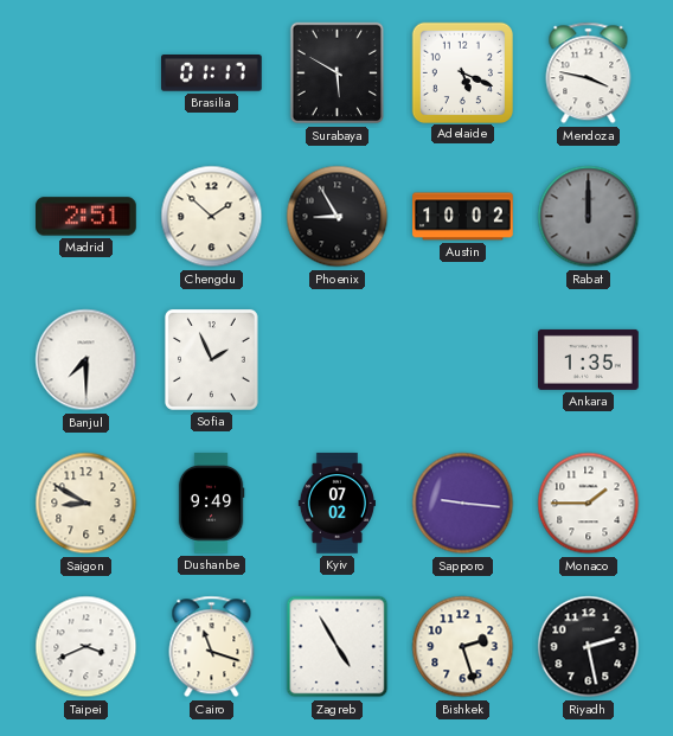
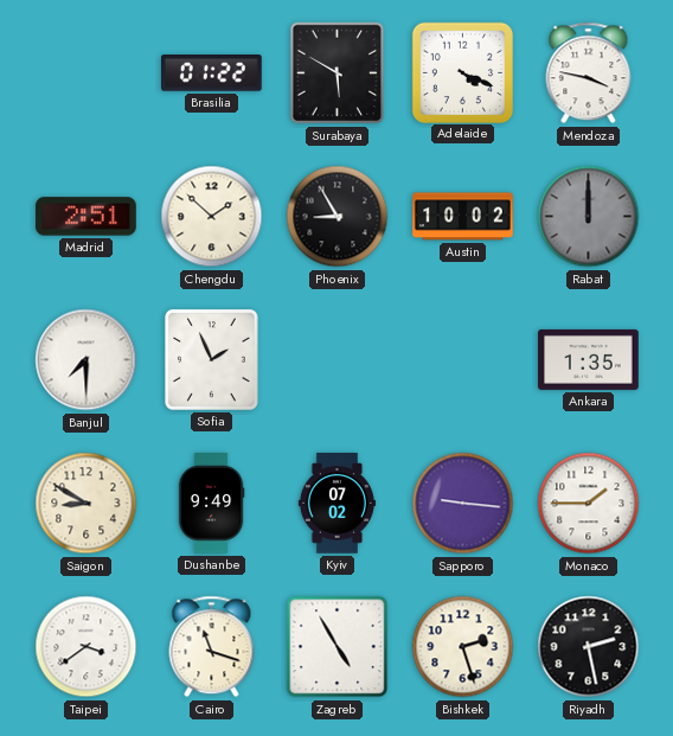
Brasilia: 01:17 -> 01:22
Adelaide: 5:19 -> 4:19
Taipei: 3:41 -> 3:39
